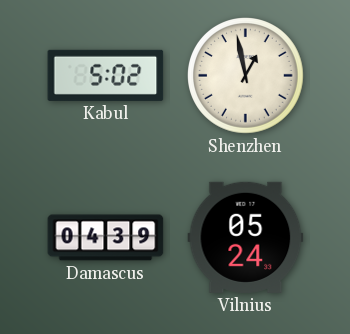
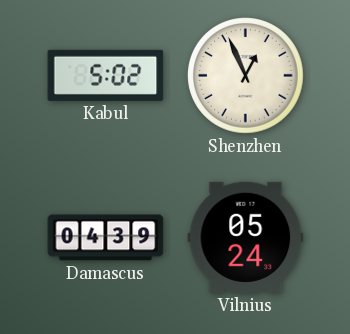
Shenzhen: 12:58 -> 12:56
